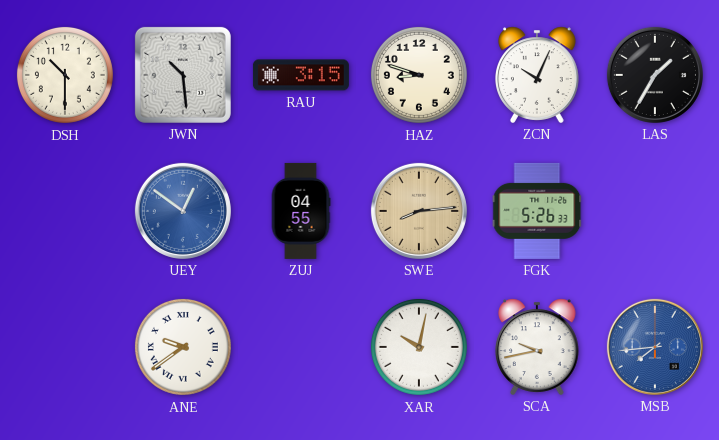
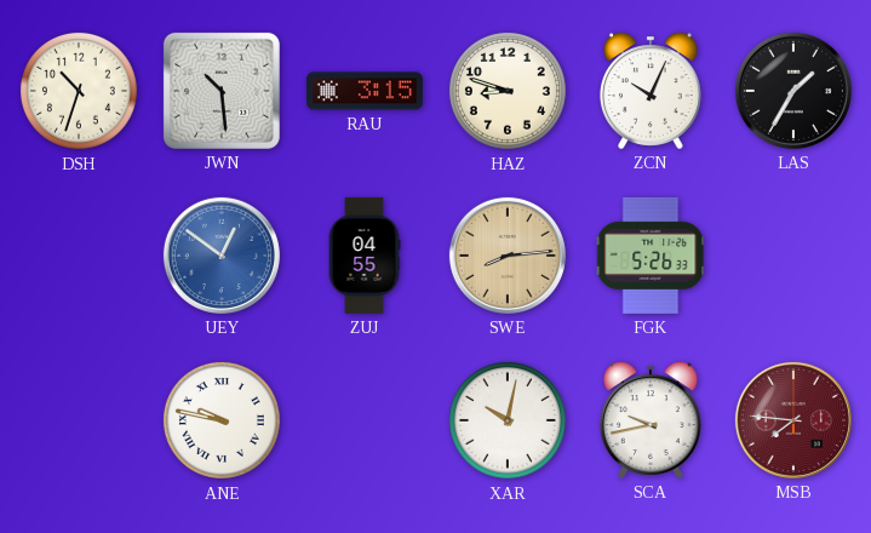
DSH: 10:30 -> 10:33
ANE: 9:39 -> 9:47
MSB: 7:44 -> 7:46
MSB dial: blue -> burgundy
